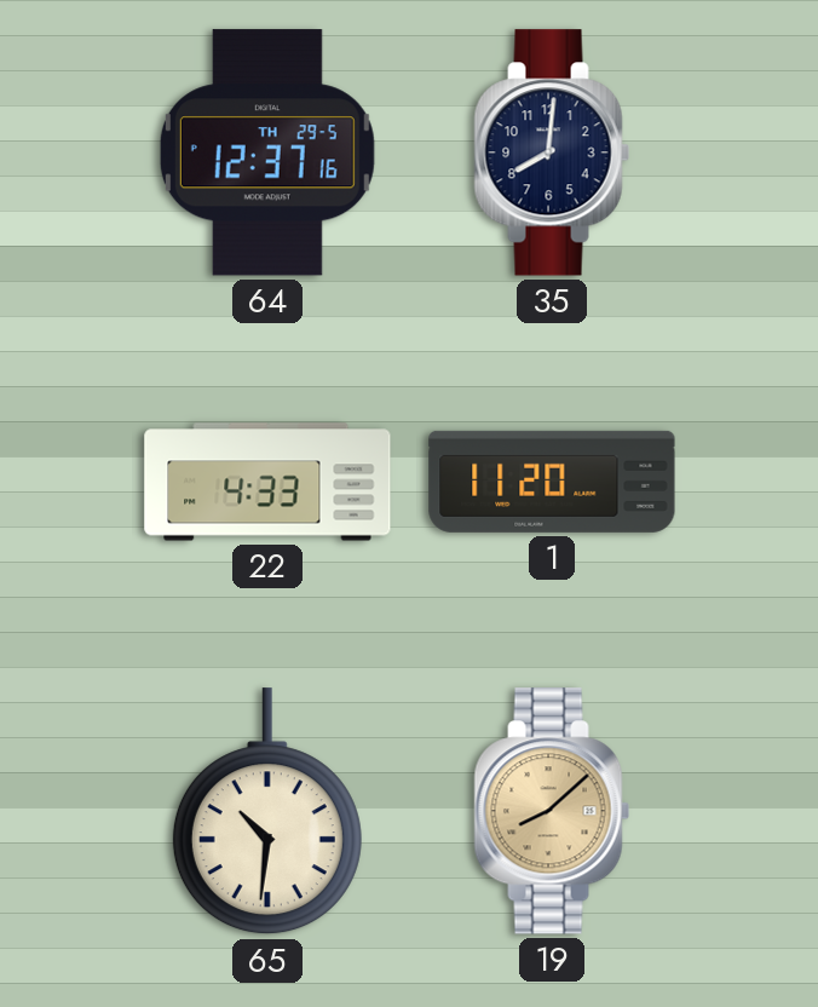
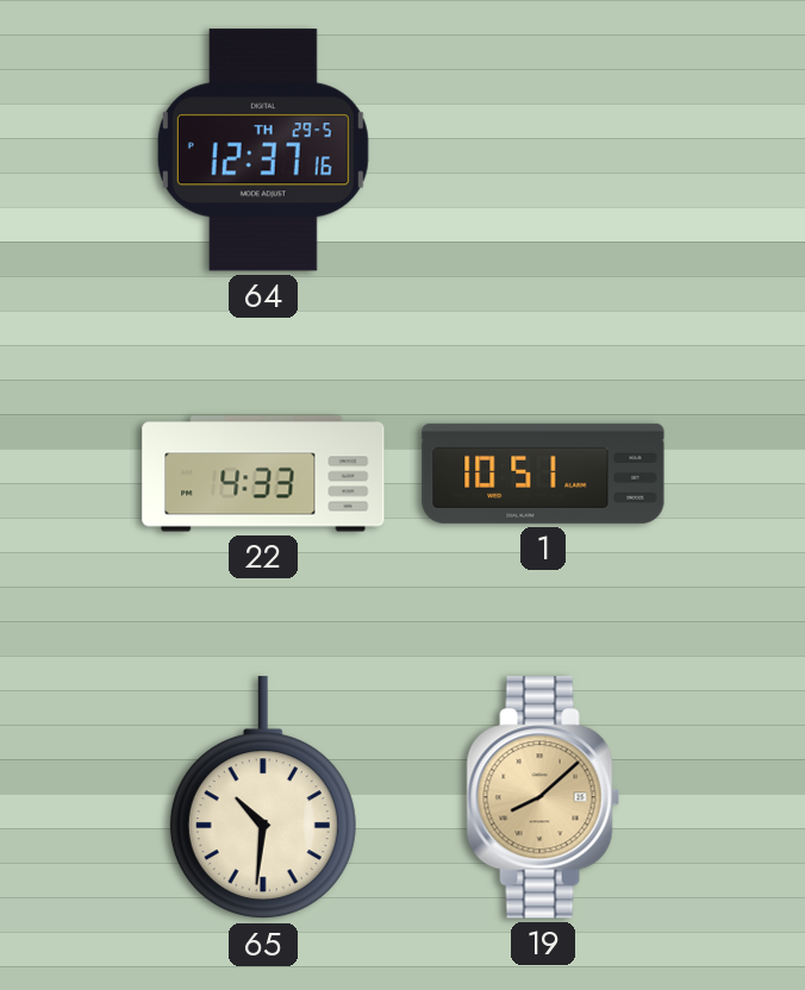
35: 8:01 -> none
1: 11:20 -> 10:51
